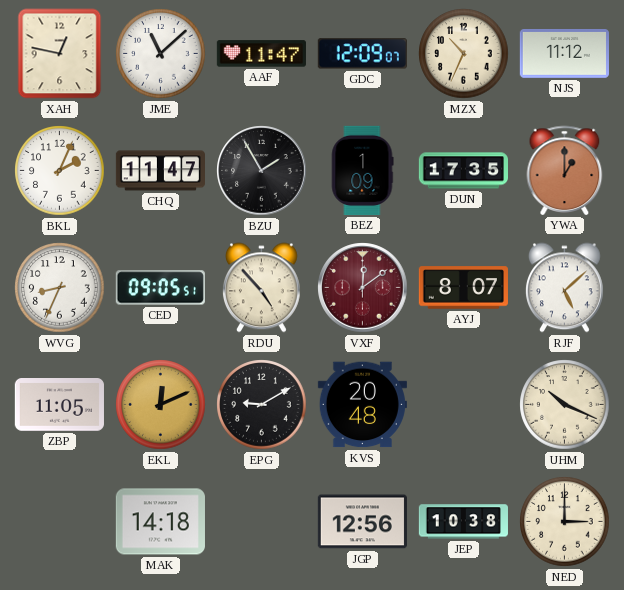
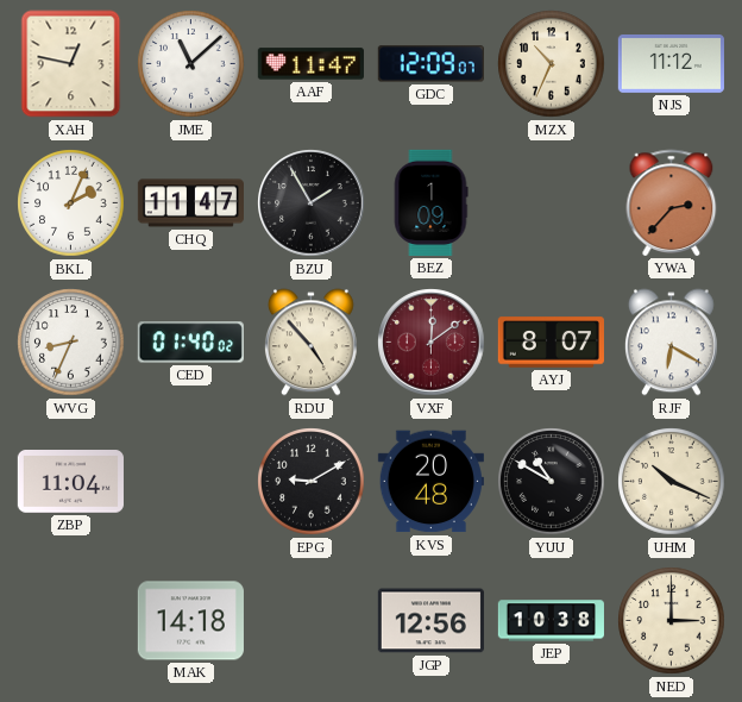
DUN: 17:35 -> none
YWA: 1:00 -> 2:37
CED: 09:05 -> 01:40
RJF: 5:08 -> 6:20
ZBP: 11:05 -> 11:04
EKL: 12:11 -> none
YUU: none -> 10:50
